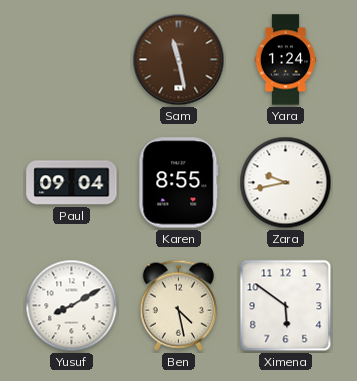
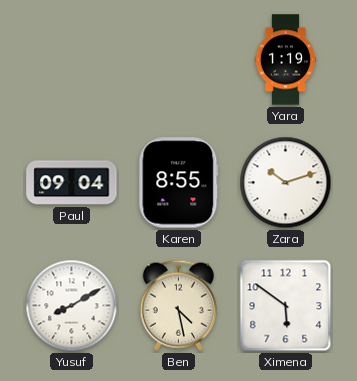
Sam: 11:28 -> none
Yara: 1:24 -> 1:19
Zara: 9:43 -> 10:12
